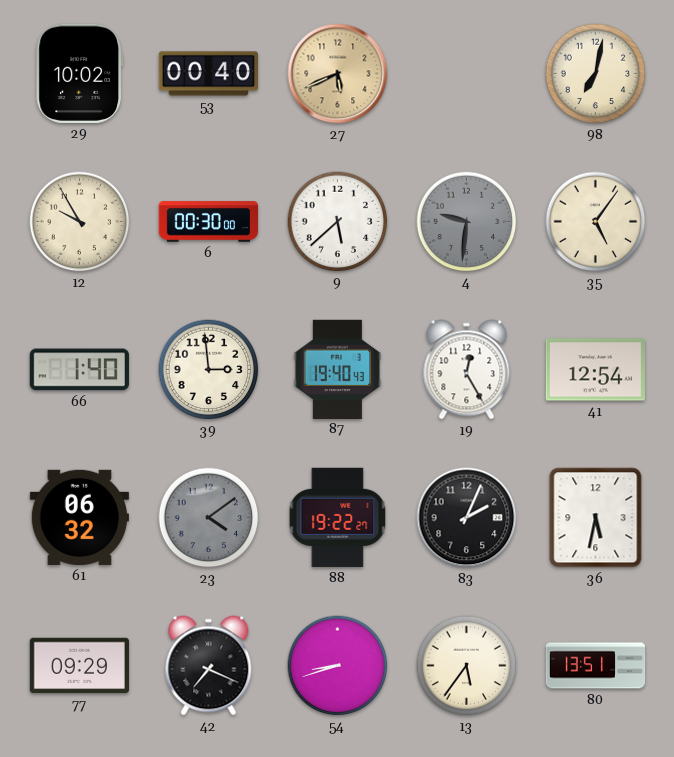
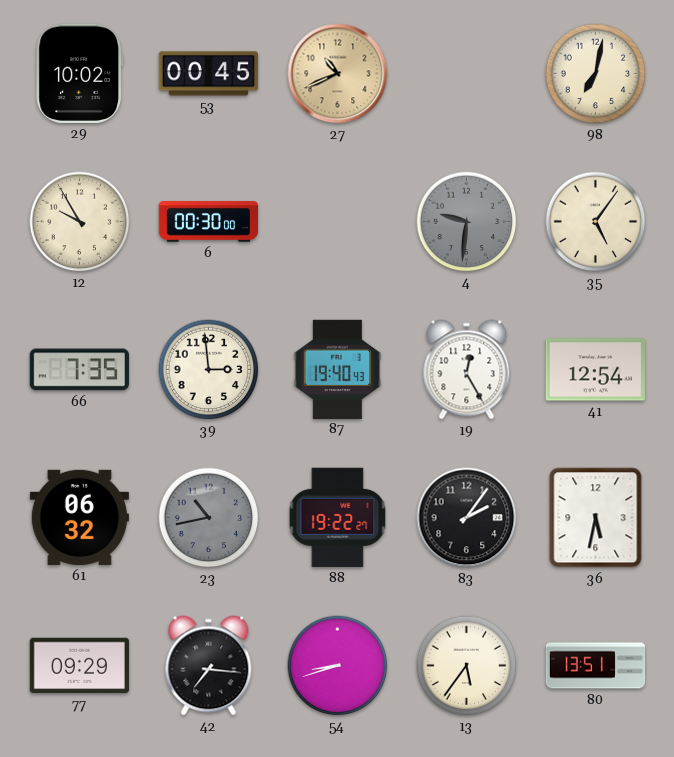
53: 00:40 -> 00:45
27: 5:41 -> 10:41
9: 5:38 -> none
66: 1:40 -> 7:35
23: 4:09 -> 10:43
83: 2:04 -> 2:06
42: 7:19 -> 7:16
